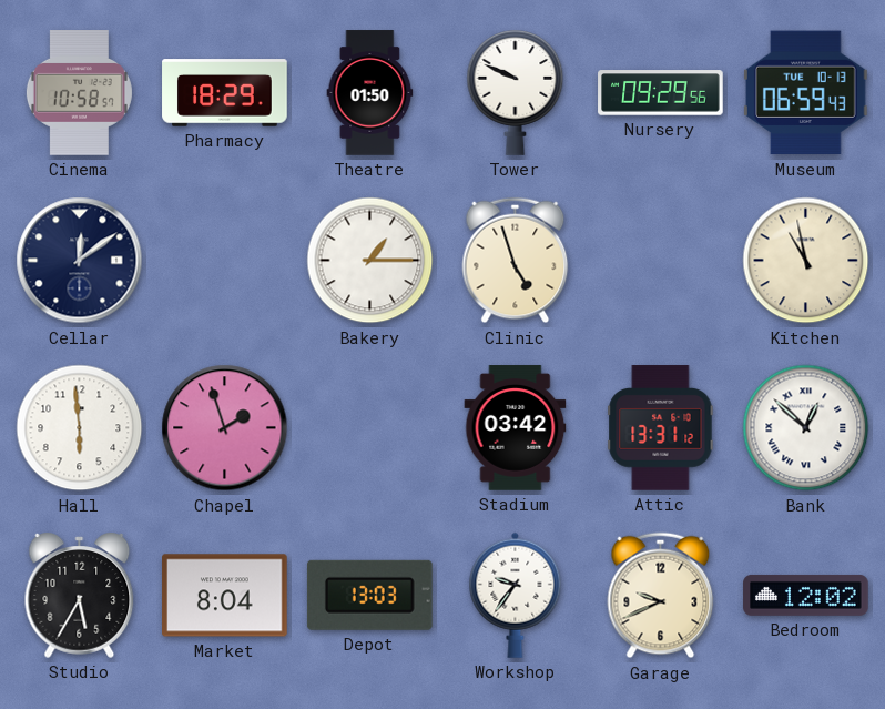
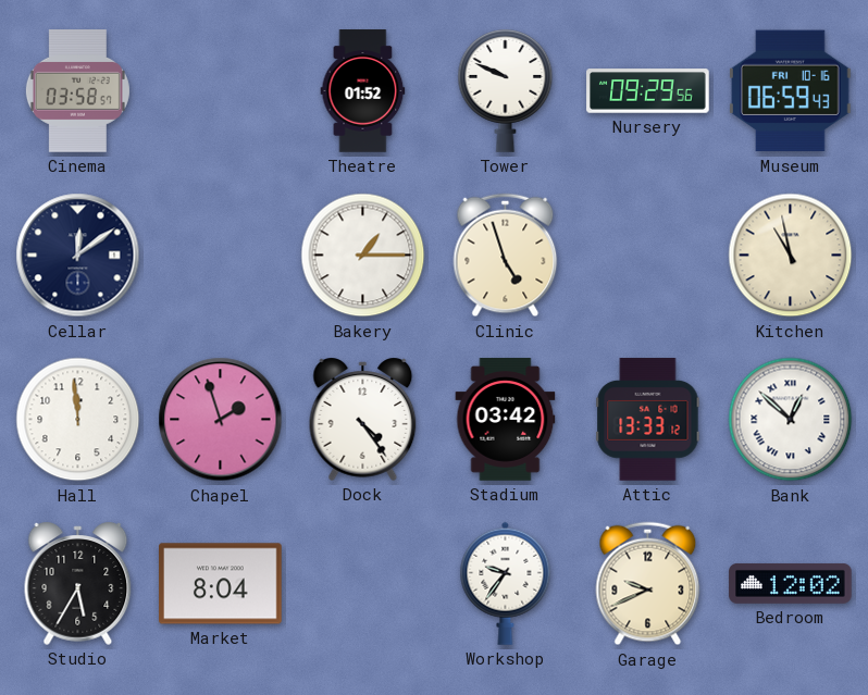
Cinema: 10:58 -> 03:58
Pharmacy: 18:29 -> none
Theatre: 01:50 -> 01:52
Museum date: TUE 10-13 -> FRI 10-16
Hall: 5:59 -> 11:59
Dock: none -> 4:24
Attic: 13:31 -> 13:33
Depot: 13:03 -> none
